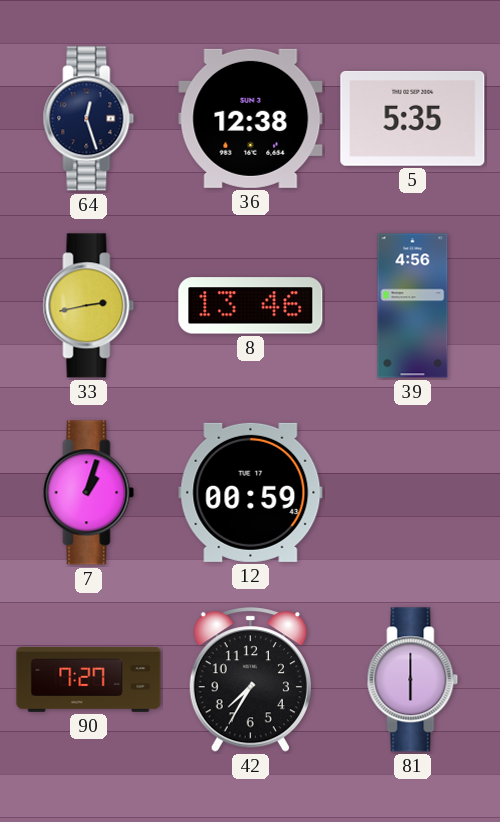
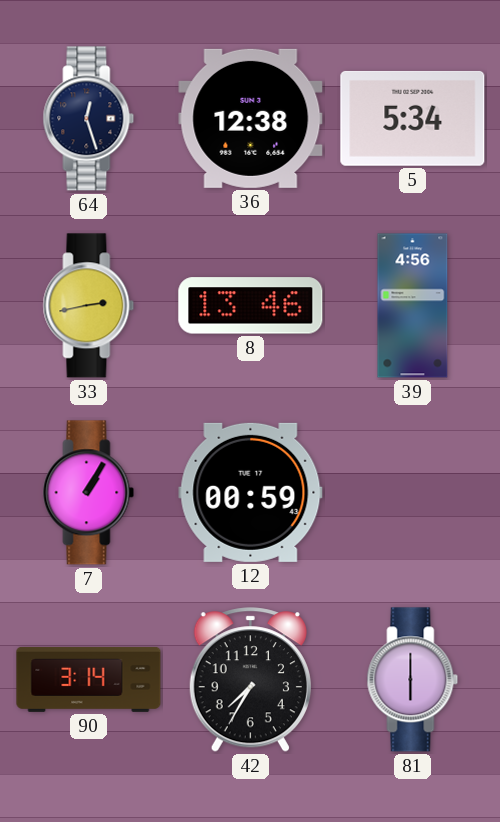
5: 5:35 -> 5:34
7: 1:03 -> 1:05
90: 7:27 -> 3:14
